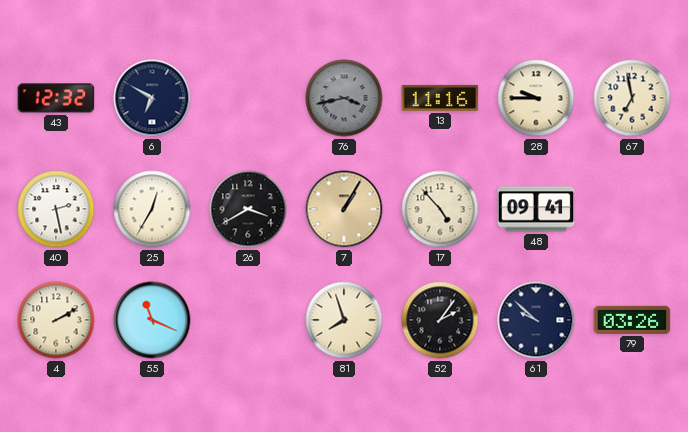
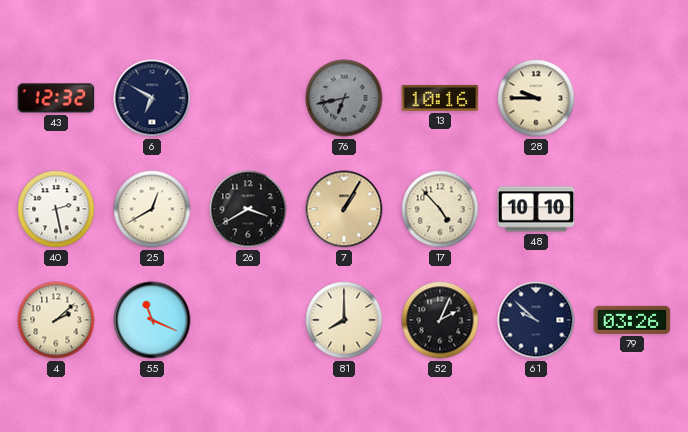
76: 3:43 -> 6:43
13: 11:16 -> 10:16
67: 6:58 -> none
25: 12:35 -> 12:40
48: 09:41 -> 10:10
4: 2:10 -> 2:08
81: 7:57 -> 8:00
52: 2:06 -> 2:04
